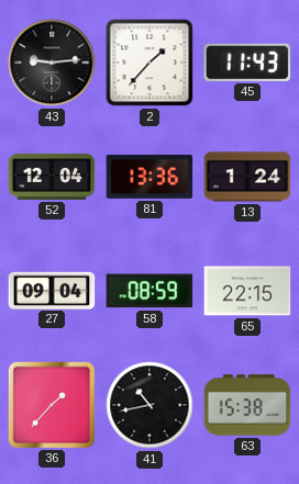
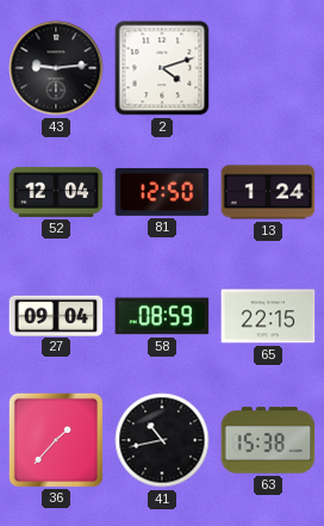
2: 1:37 -> 4:12
45: 11:43 -> none
81: 13:36 -> 12:50
